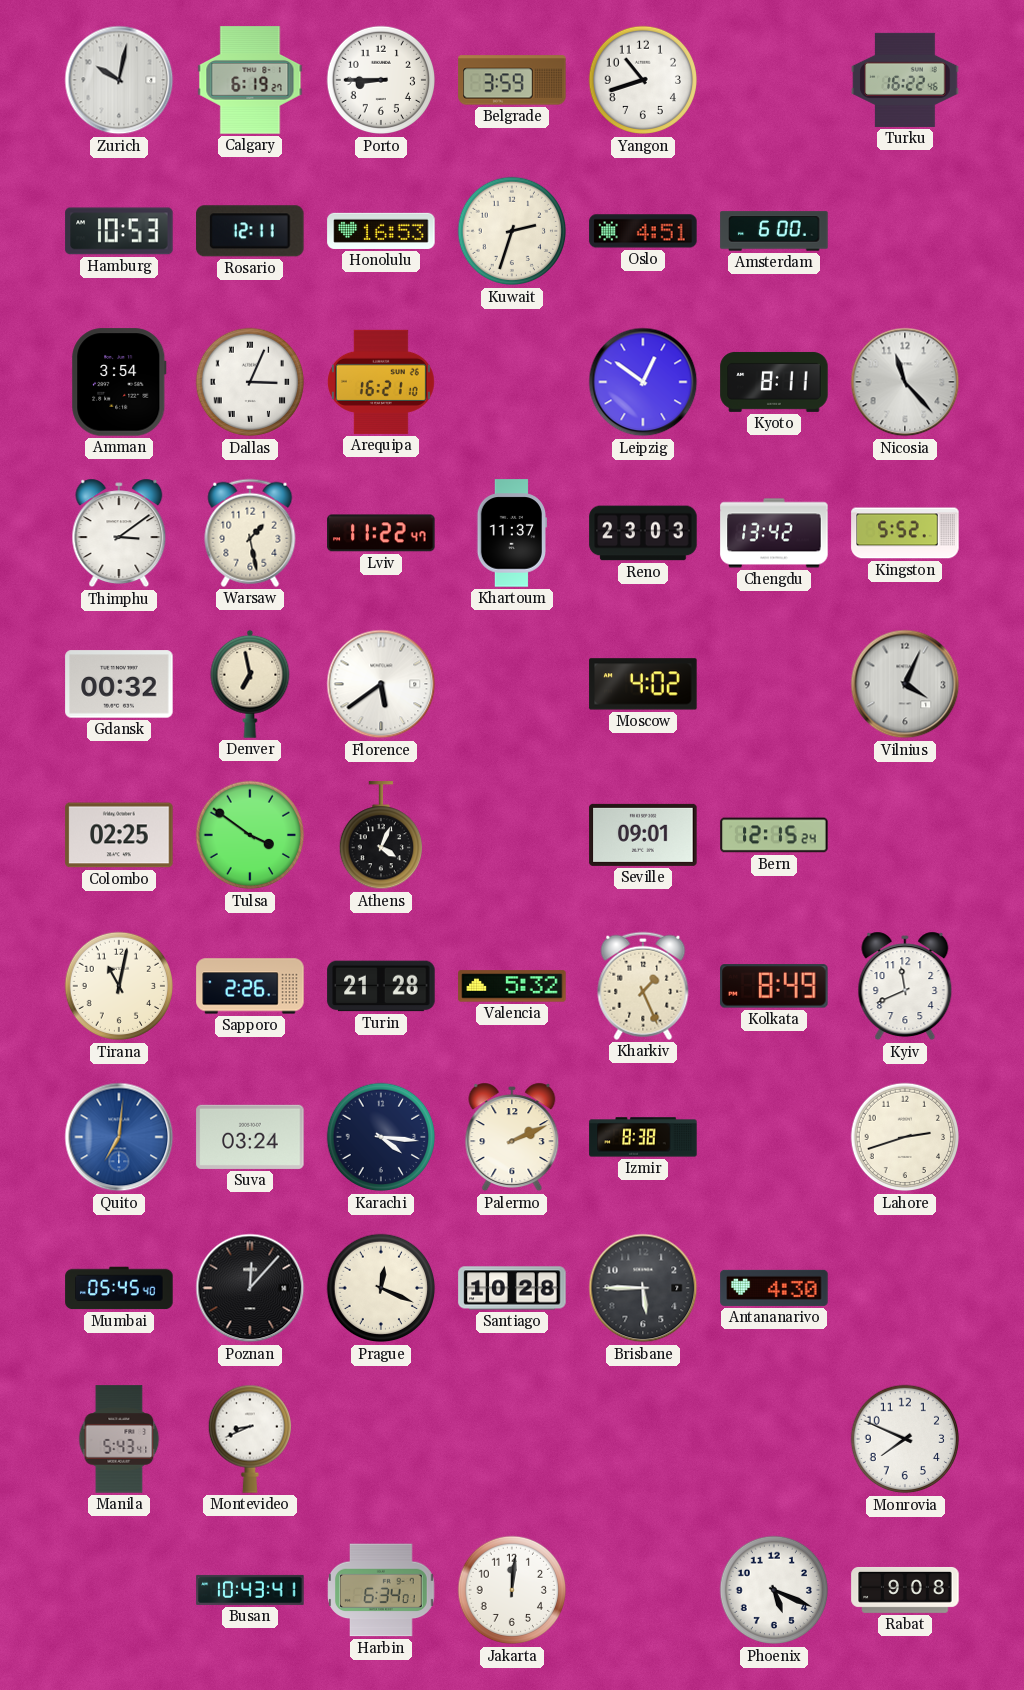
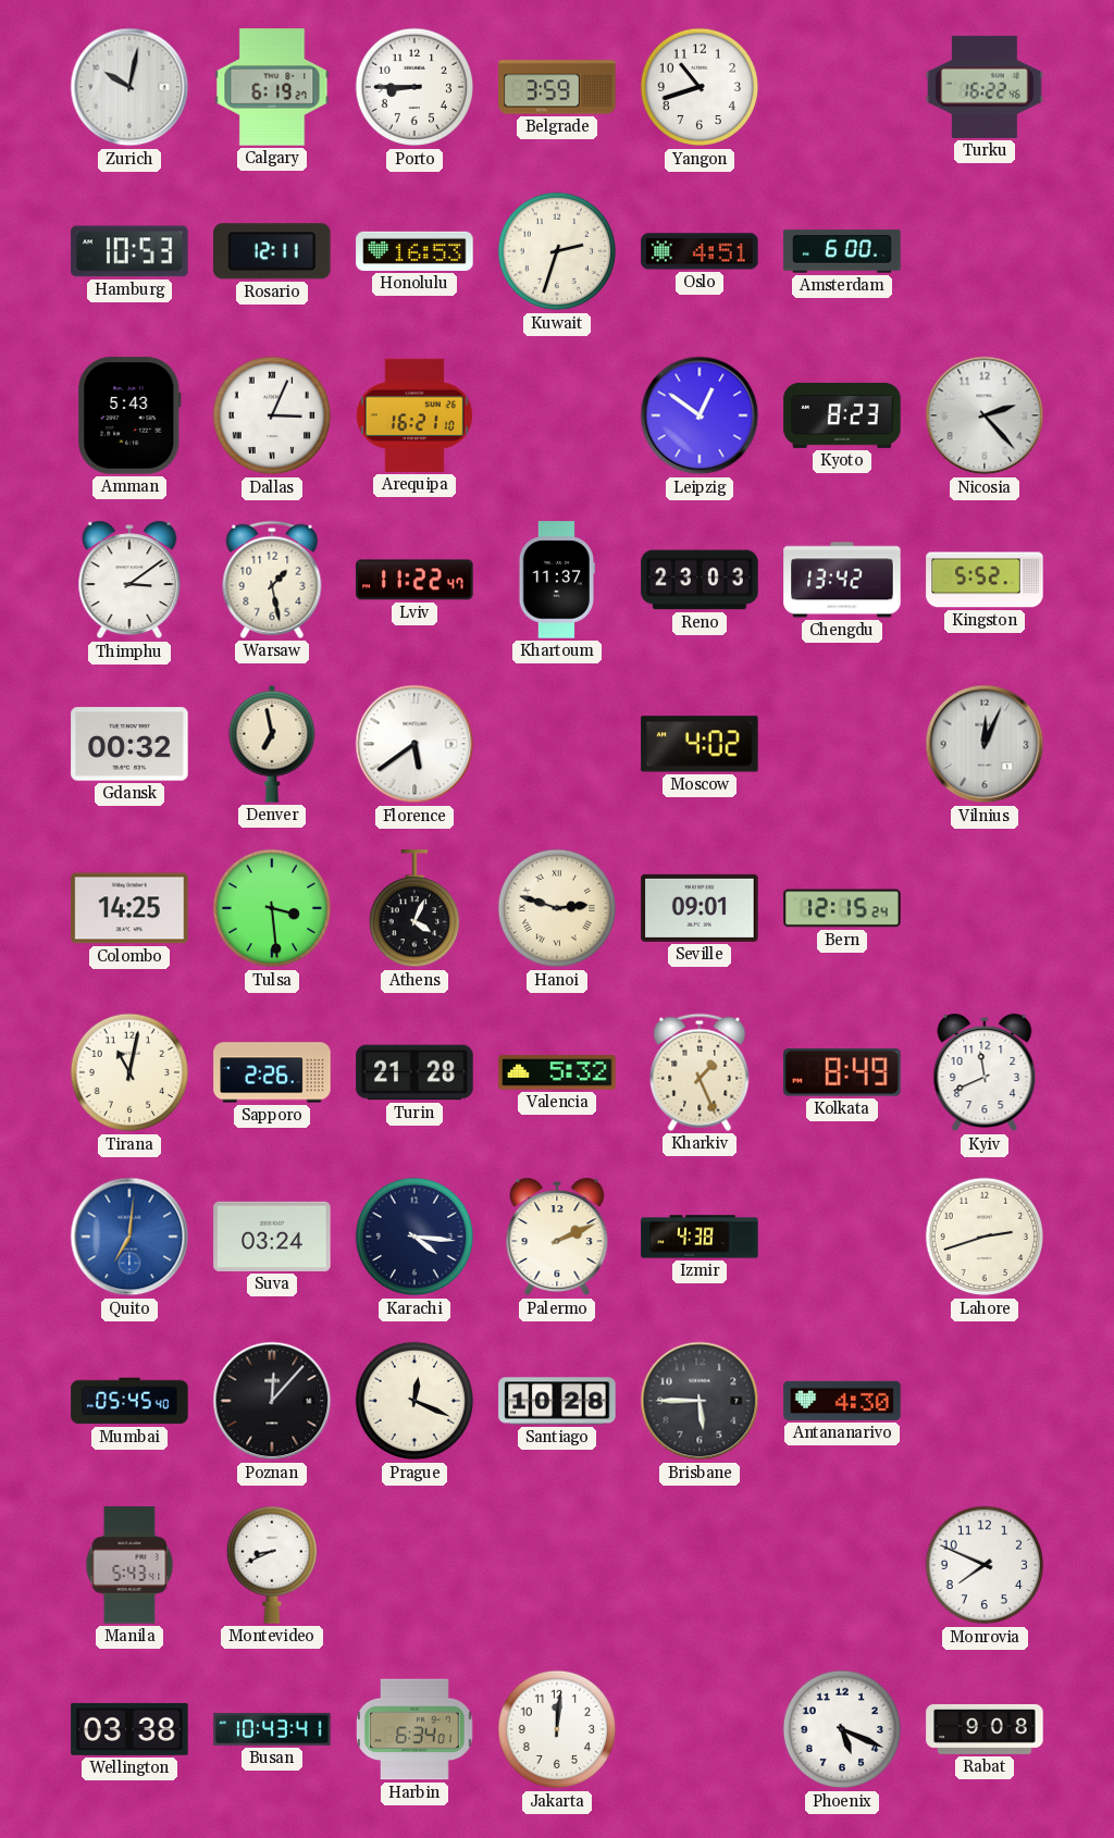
Amman: 3:54 -> 5:43
Kyoto: 8:11 -> 8:23
Nicosia: 11:23 -> 2:23
Vilnius: 4:04 -> 12:04
Colombo: 02:25 -> 14:25
Tulsa: 3:51 -> 3:29
Hanoi: none -> 2:48
Izmir: 8:38 -> 4:38
Wellington: none -> 03:38
